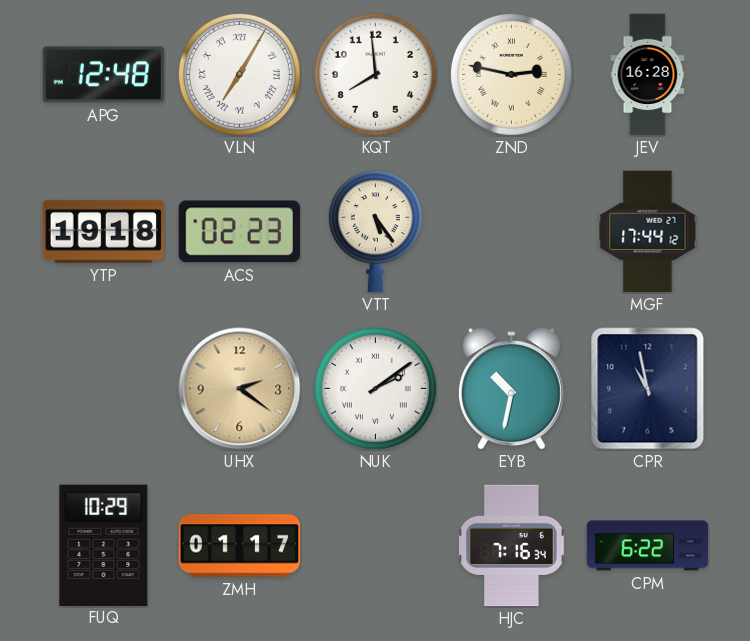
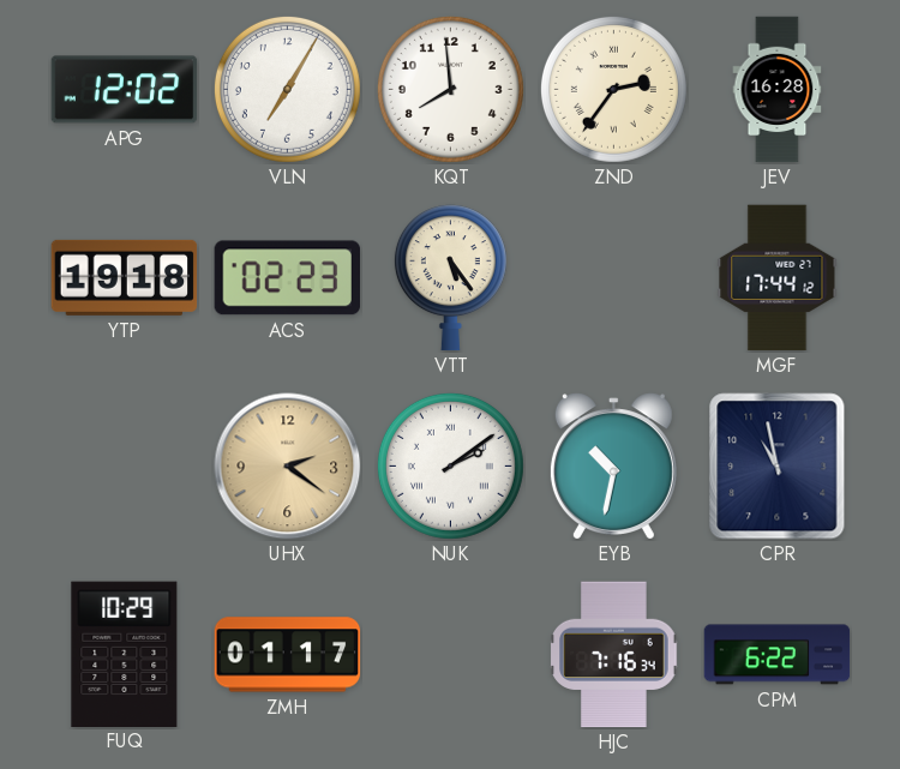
APG: 12:48 -> 12:02
VLN numerals: Roman -> Arabic
ZND: 2:47 -> 2:36
